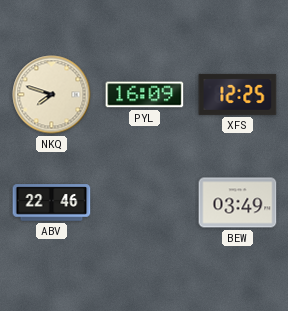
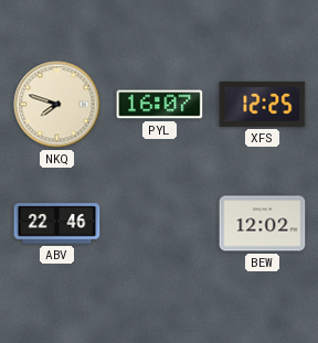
PYL: 16:09 -> 16:07
BEW: 03:49 -> 12:02
